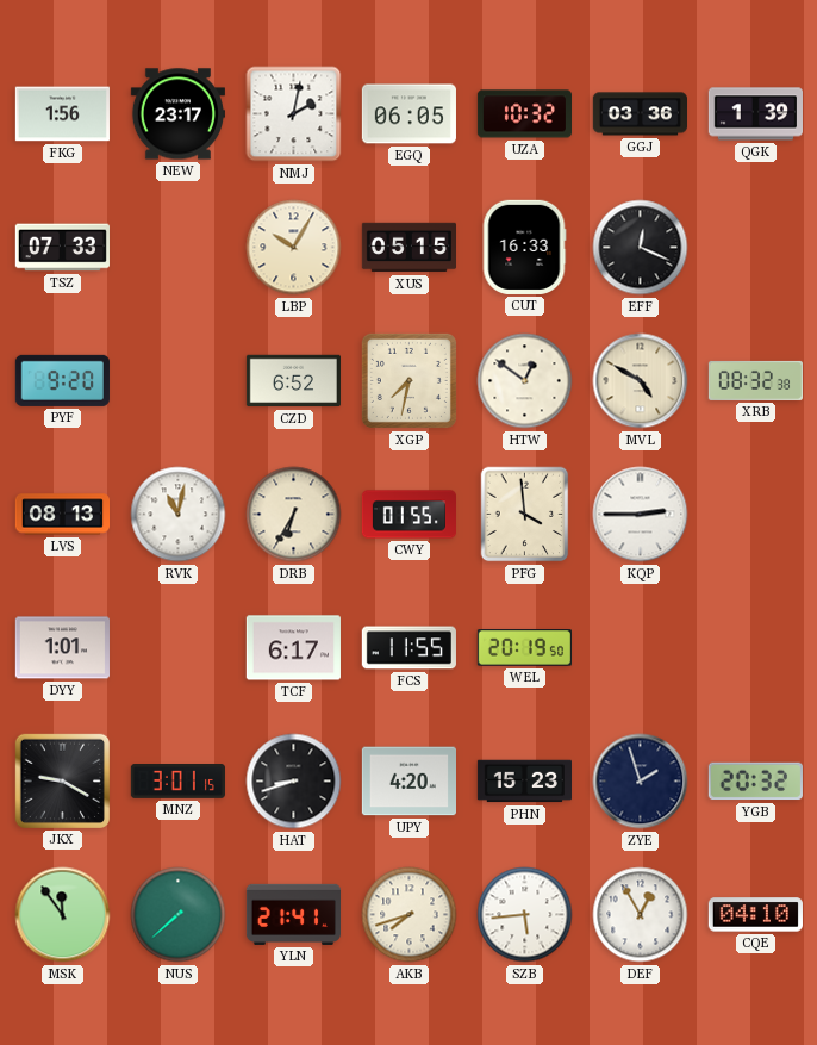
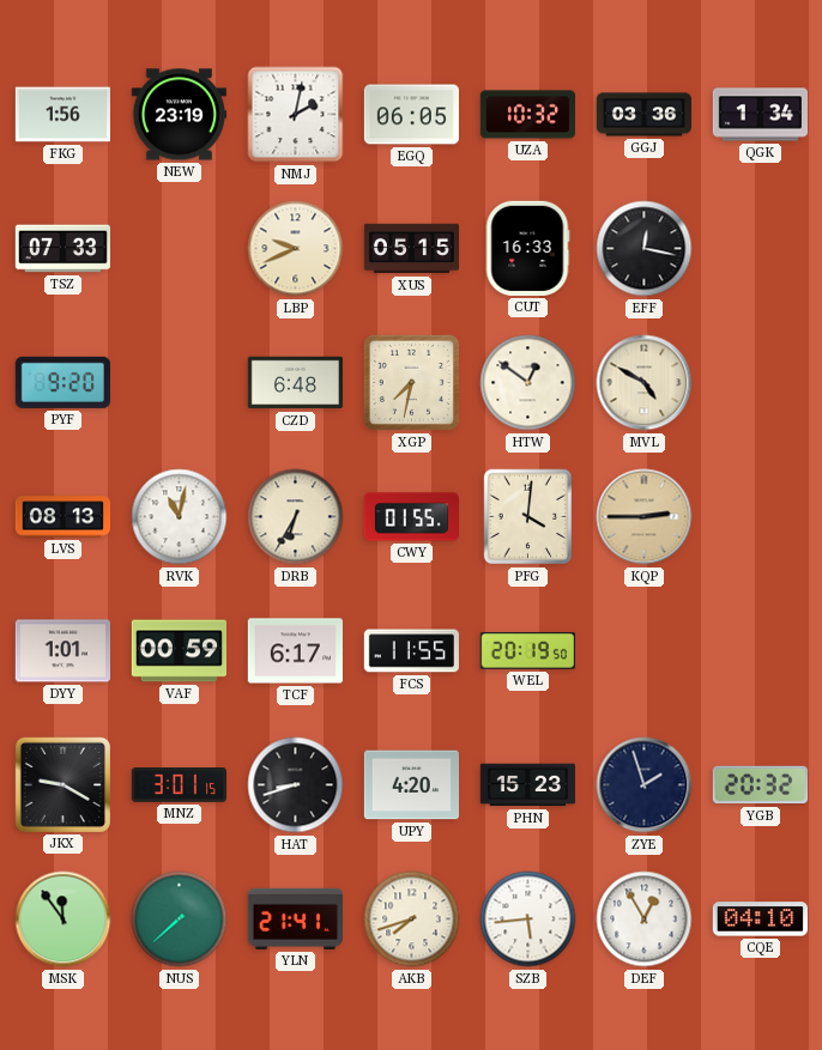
NEW: 23:17 -> 23:19
QGK: 1:39 -> 1:34
LBP: 10:05 -> 9:41
EFF: 12:19 -> 12:17
CZD: 6:52 -> 6:48
XRB: 08:32 -> none
PFG: 3:59 -> 4:01
KQP dial: white -> champagne
VAF: none -> 00:59
